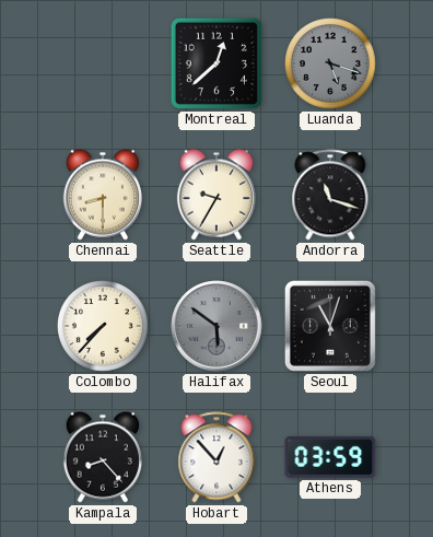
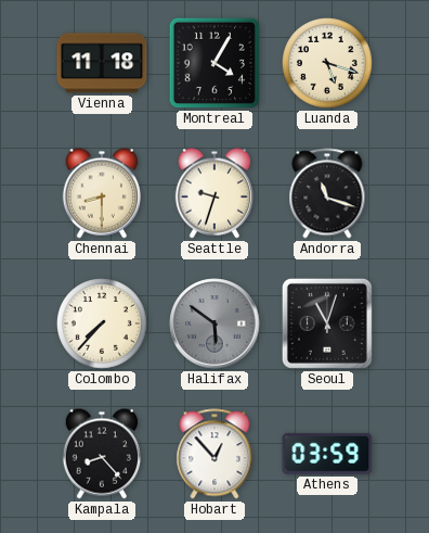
Vienna: none -> 11:18
Montreal: 12:38 -> 4:05
Luanda dial: grey -> cream
Seattle: 9:35 -> 9:33
